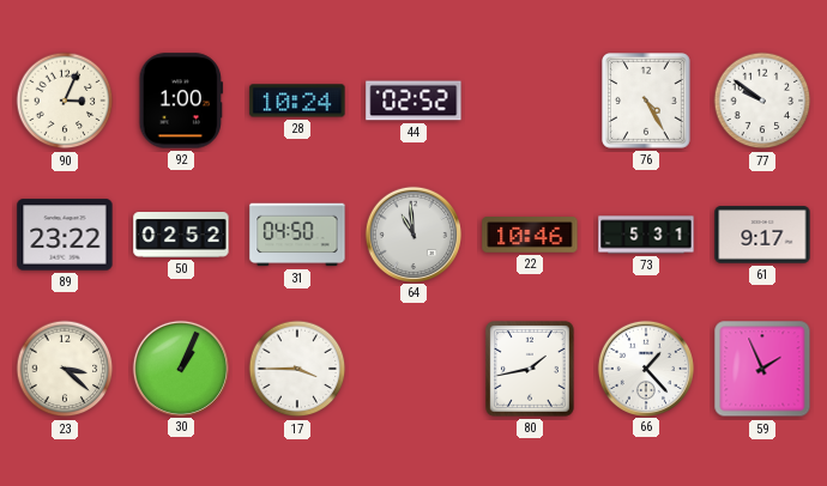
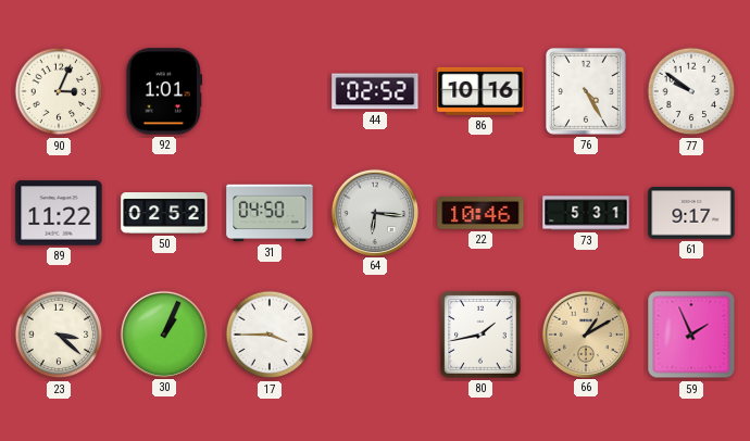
92: 1:00 -> 1:01
28: 10:24 -> none
86: none -> 10:16
89: 23:22 -> 11:22
64: 10:59 -> 6:16
66: 1:23 -> 1:10
66 dial: white -> champagne
